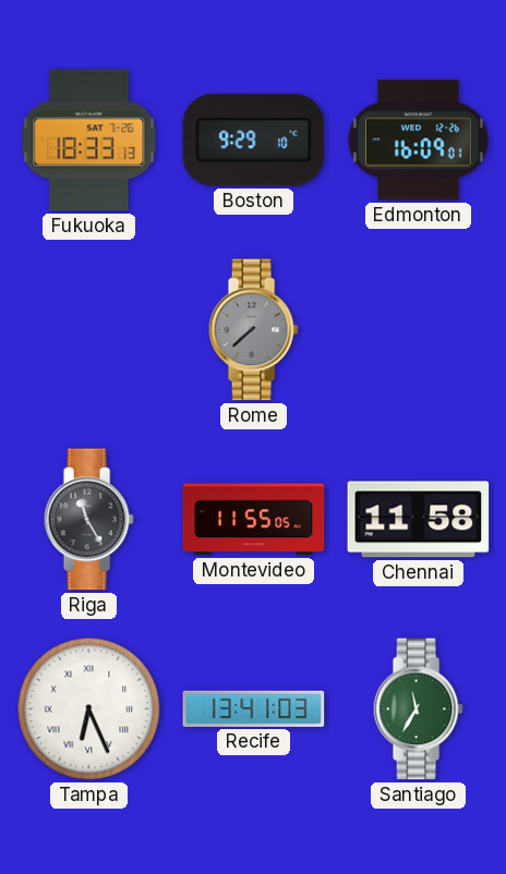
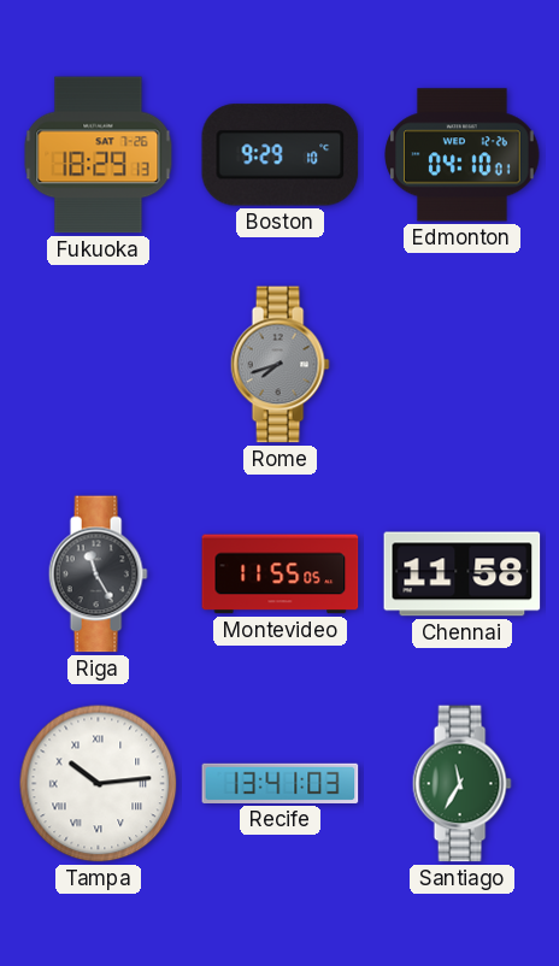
Fukuoka: 18:33 -> 18:29
Edmonton: 16:09 -> 04:10
Rome: 7:38 -> 7:42
Tampa: 6:26 -> 10:14
